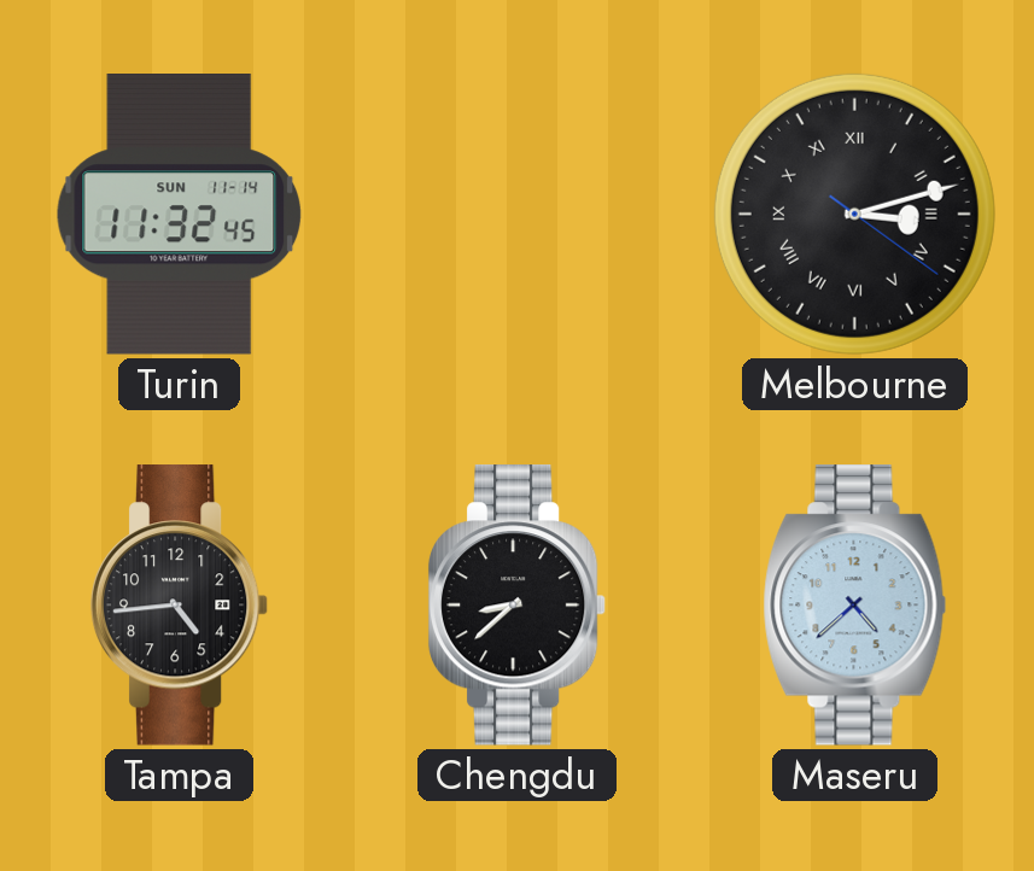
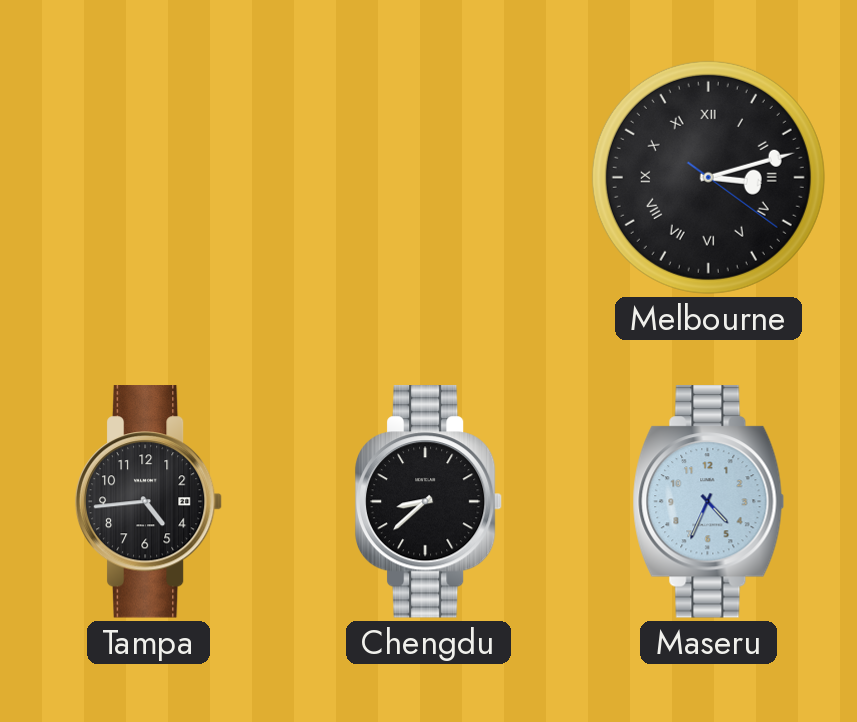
Turin: 11:32 -> none
Maseru: 4:38 -> 4:34
